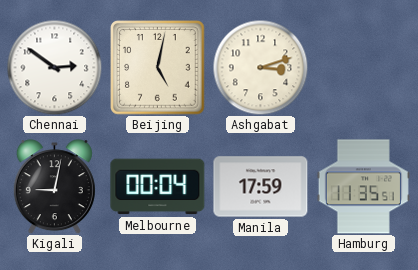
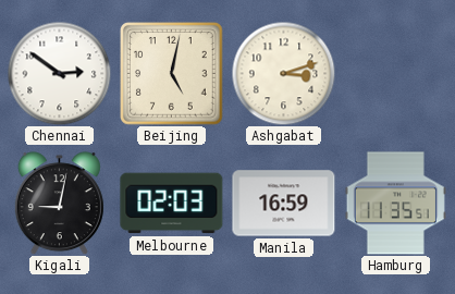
Melbourne: 00:04 -> 02:03
Manila: 17:59 -> 16:59
